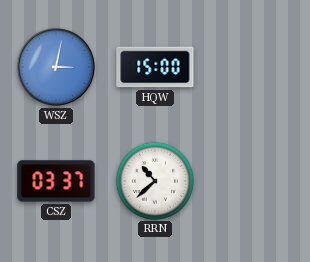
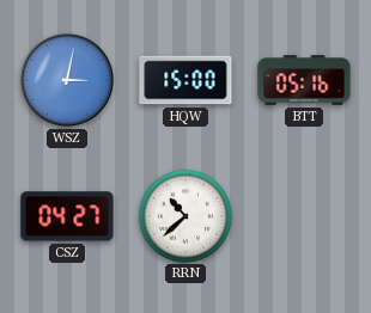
BTT: none -> 05:16
CSZ: 03:37 -> 04:27
